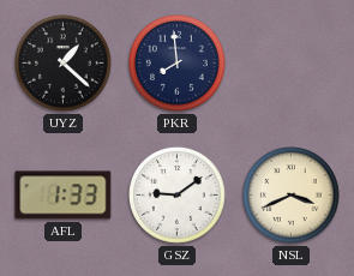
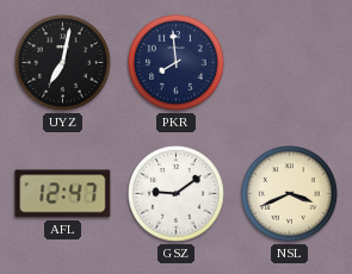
UYZ: 1:22 -> 7:02
AFL: 1:33 -> 12:47
